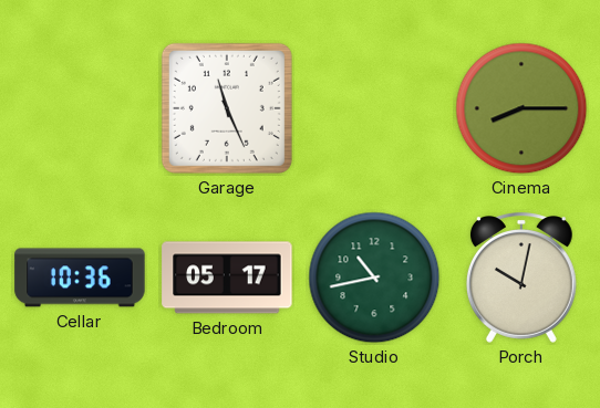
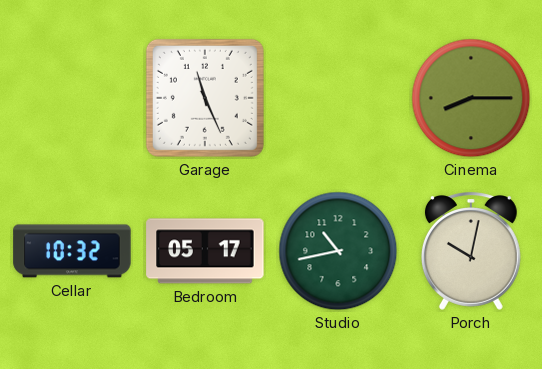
Cellar: 10:36 -> 10:32
